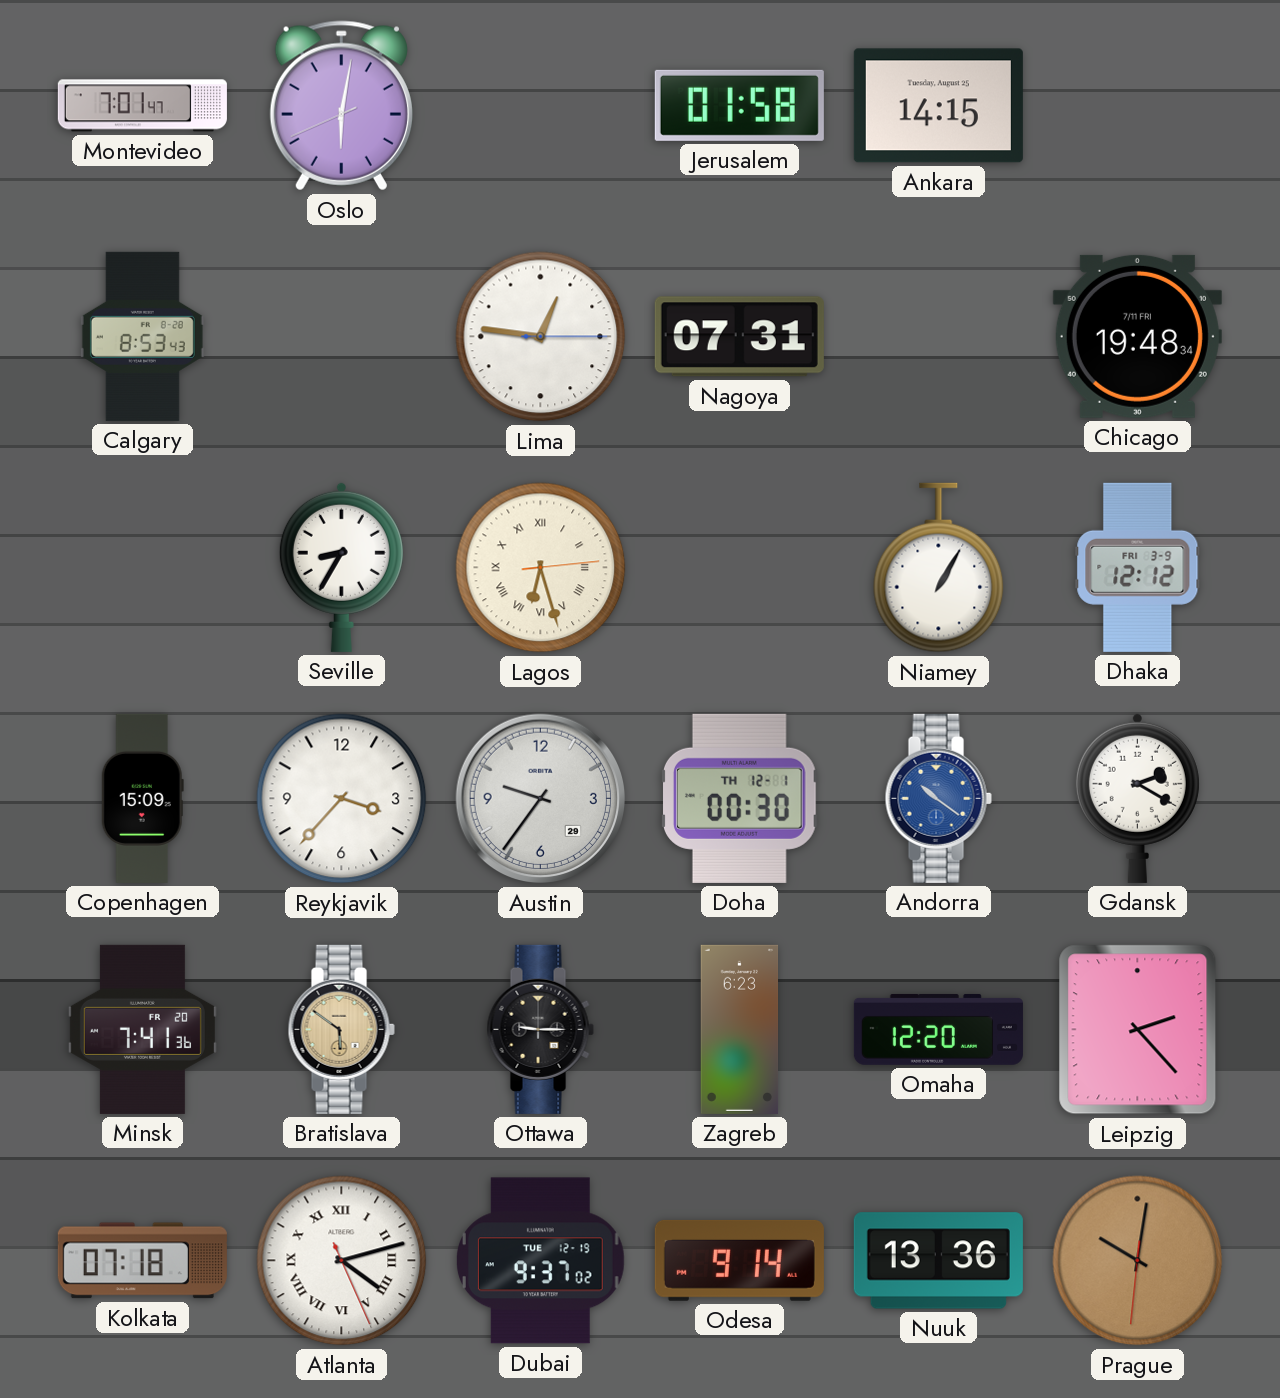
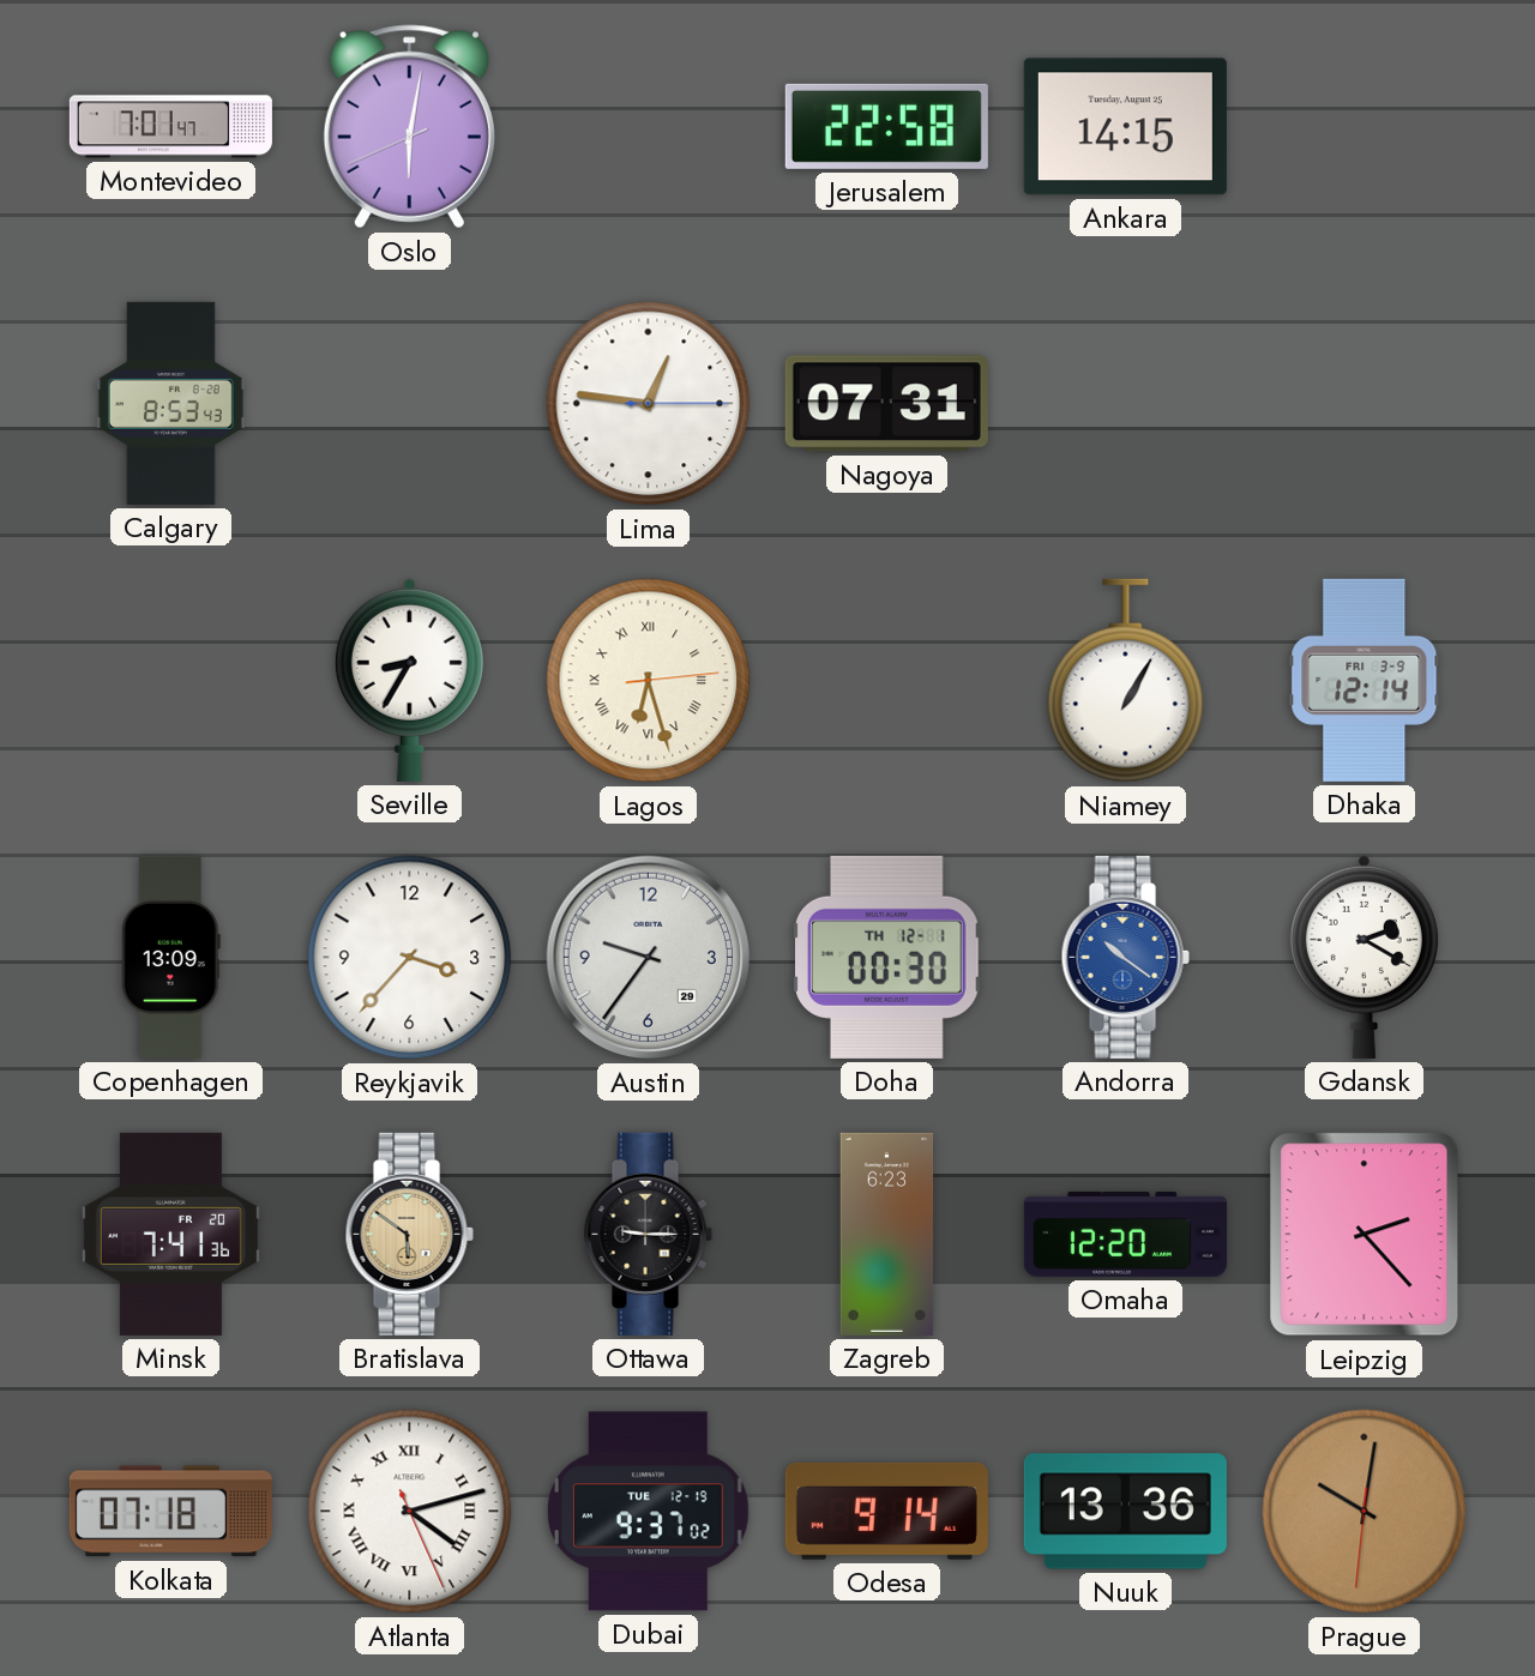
Jerusalem: 01:58 -> 22:58
Chicago: 19:48 -> none
Dhaka: 12:12 -> 12:14
Copenhagen: 15:09 -> 13:09
